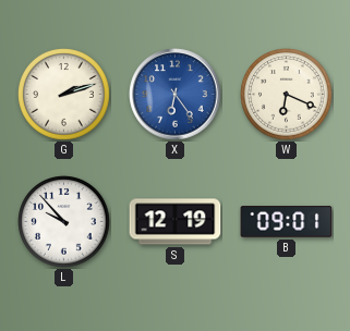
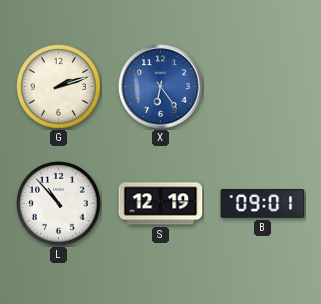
W: 6:19 -> none
L: 9:53 -> 10:53
